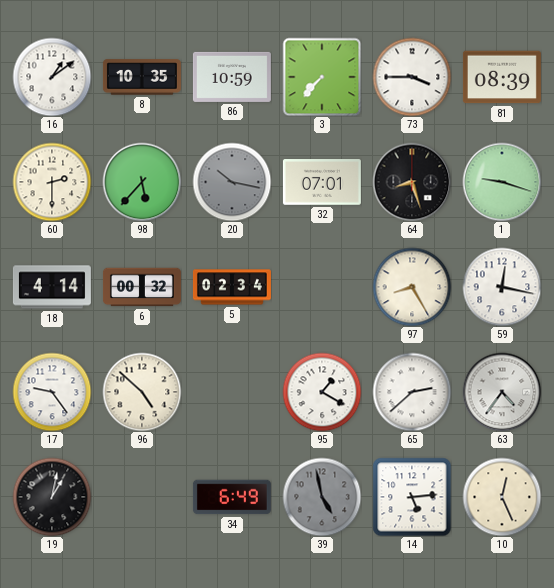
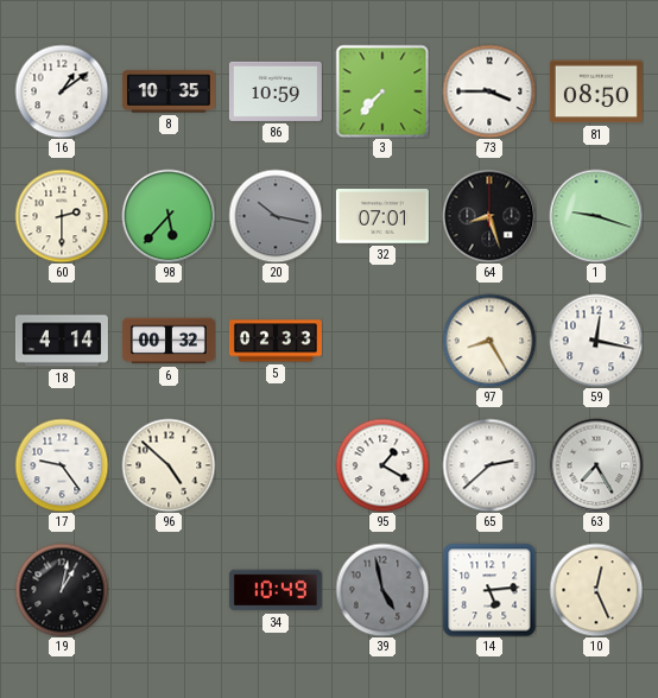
81: 08:39 -> 08:50
5: 02:34 -> 02:33
63: 4:36 -> 7:25
34: 6:49 -> 10:49
